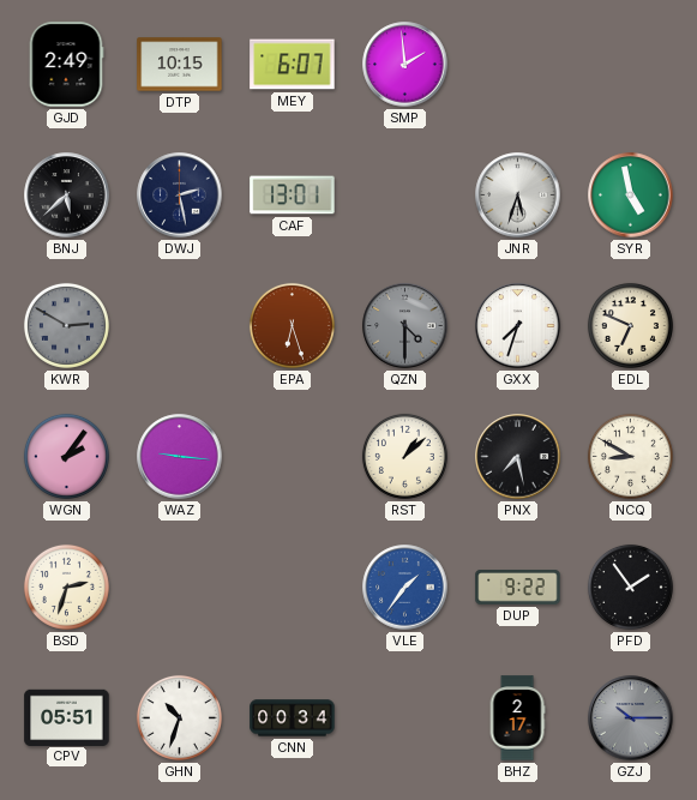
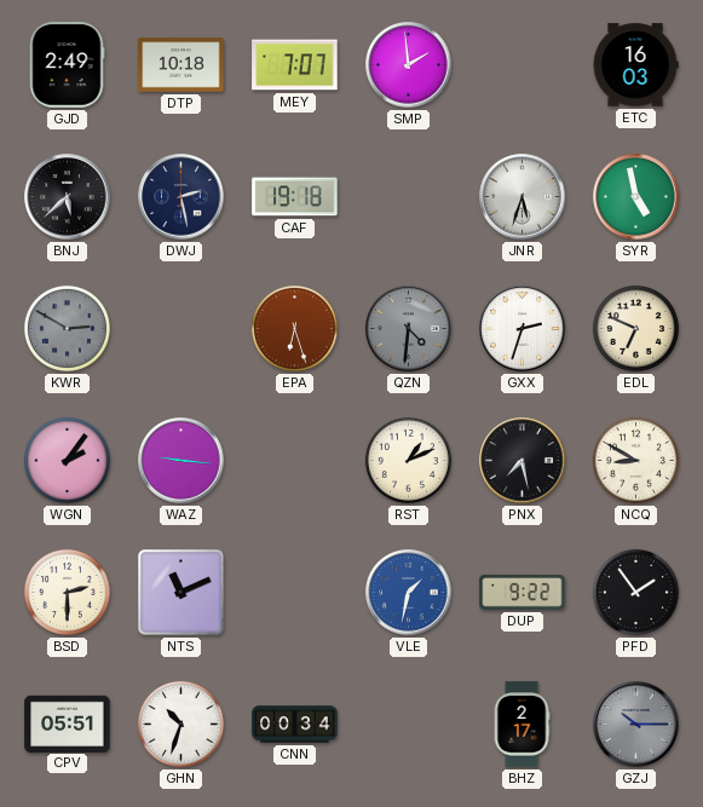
DTP: 10:15 -> 10:18
MEY: 6:07 -> 7:07
ETC: none -> 16:03
CAF: 13:01 -> 19:18
QZN: 4:30 -> 4:31
GXX: 7:33 -> 2:33
RST: 1:08 -> 1:11
BSD: 2:33 -> 2:30
NTS: none -> 11:11
VLE: 1:36 -> 1:32
